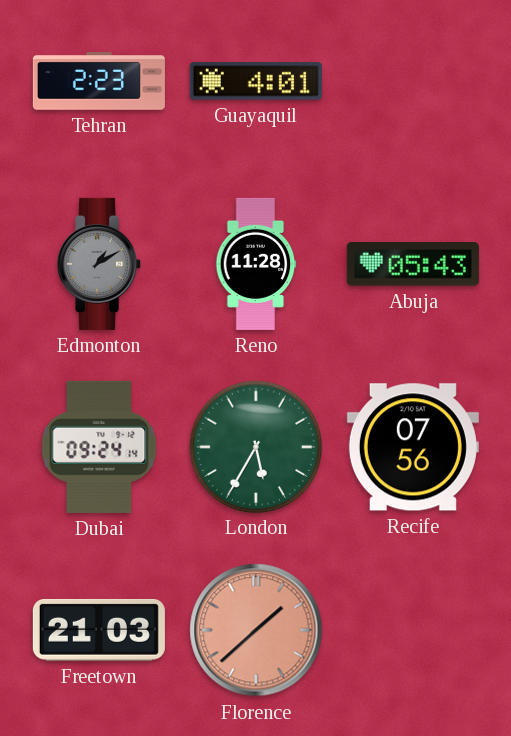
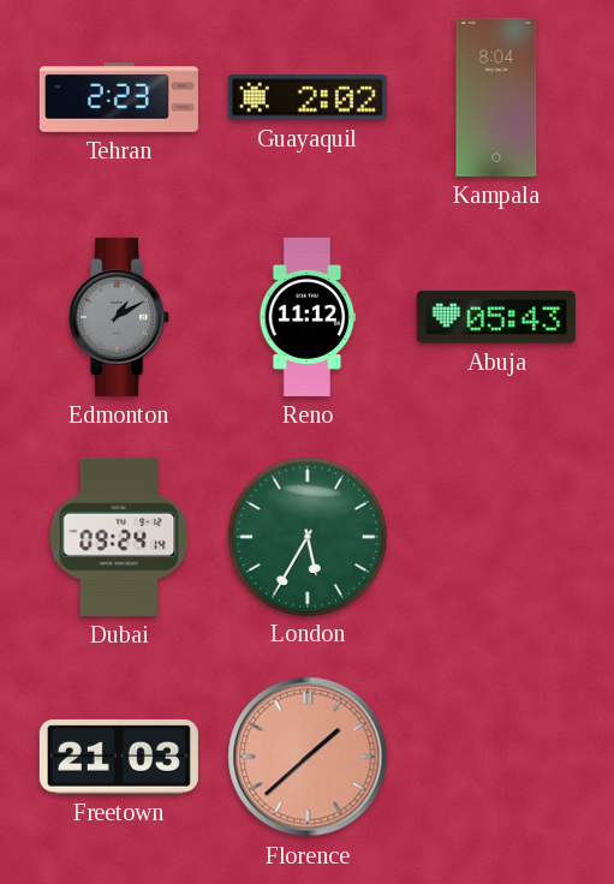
Guayaquil: 4:01 -> 2:02
Kampala: none -> 8:04
Reno: 11:28 -> 11:12
Recife: 07:56 -> none
